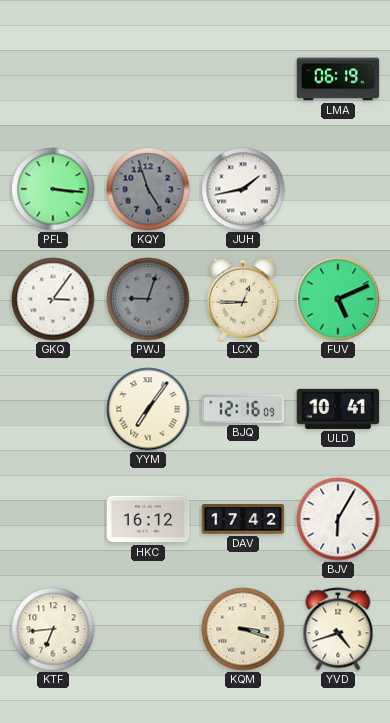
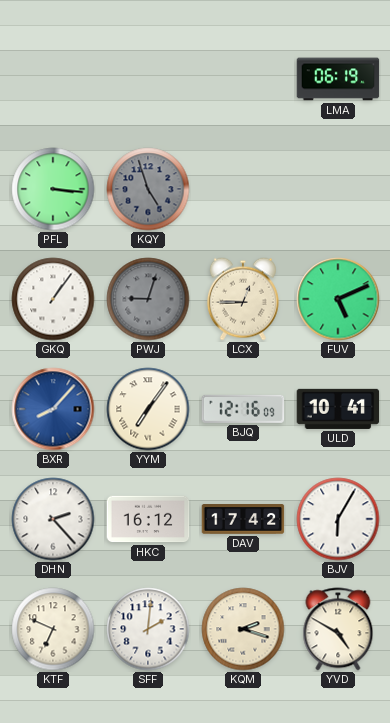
JUH: 1:43 -> none
GKQ: 3:06 -> 1:06
BXR: none -> 8:07
DHN: none -> 2:23
KTF: 6:44 -> 6:49
SFF: none -> 2:01
KQM: 3:18 -> 2:18
YVD: 4:42 -> 4:50
